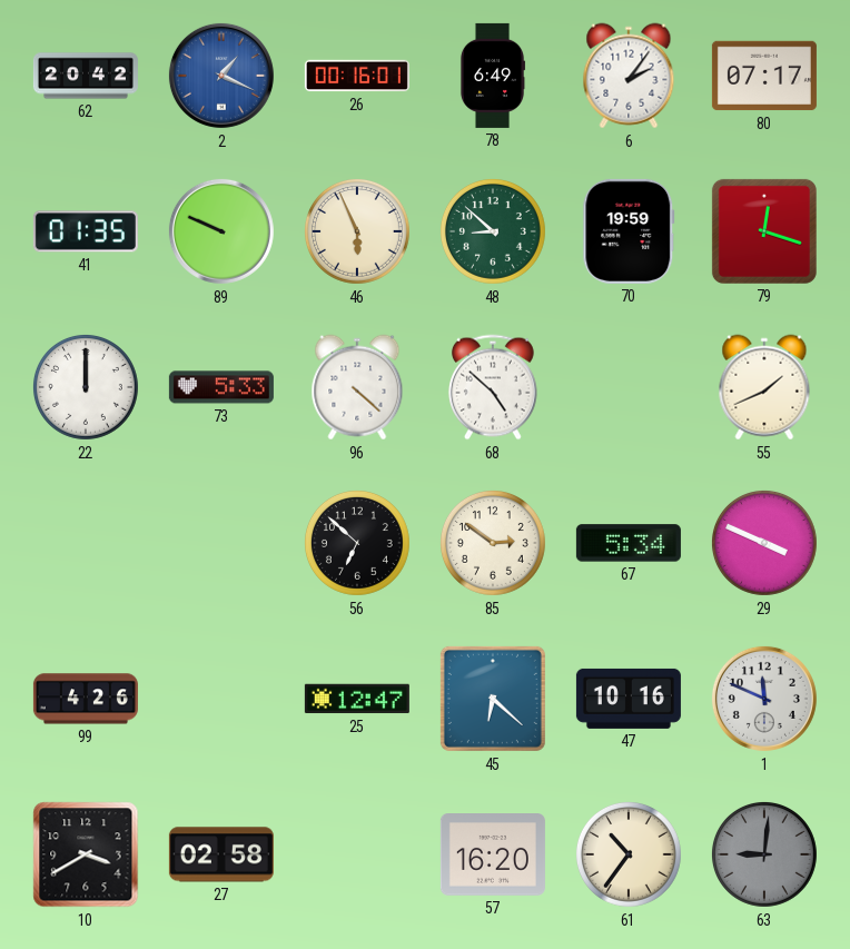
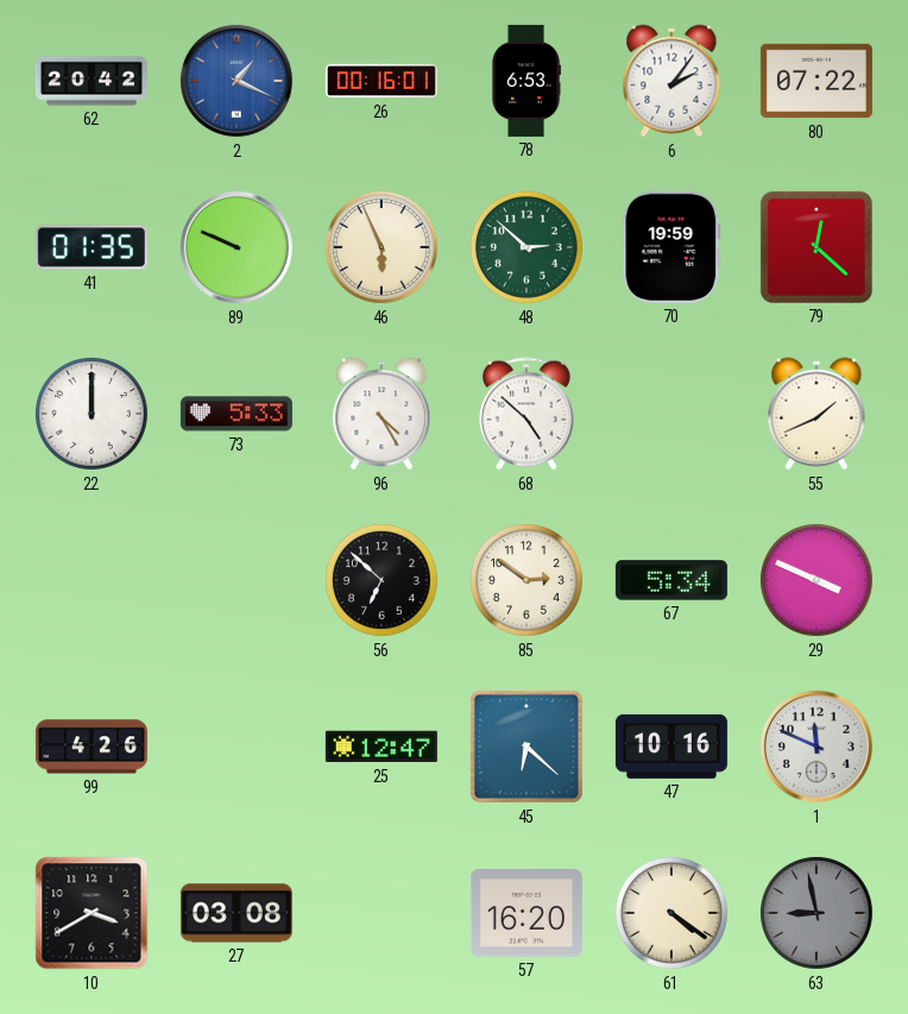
78: 6:49 -> 6:53
80: 07:17 -> 07:22
48: 8:52 -> 2:52
79: 12:18 -> 12:22
96: 4:22 -> 4:25
27: 02:58 -> 03:08
61: 10:36 -> 4:21
63: 9:01 -> 8:58
